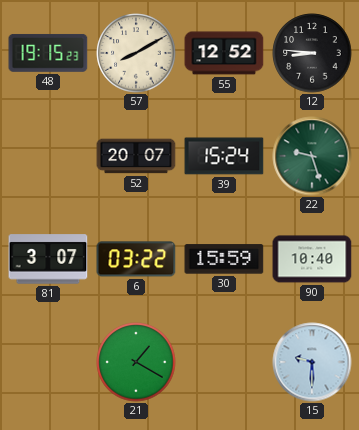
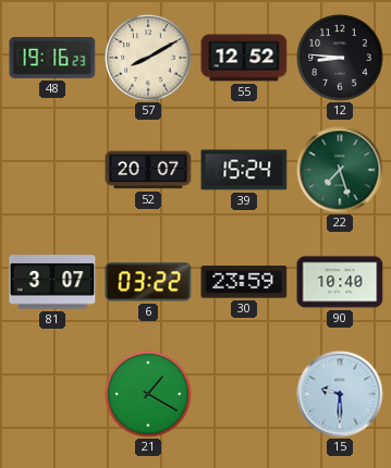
48: 19:15 -> 19:16
22: 9:27 -> 7:27
30: 15:59 -> 23:59
